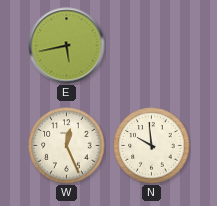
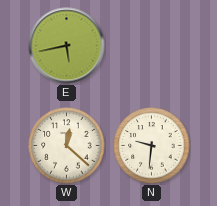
W: 12:26 -> 12:22
N: 9:59 -> 9:31
